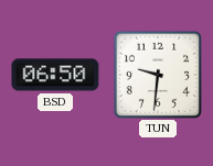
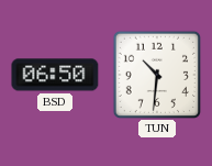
TUN: 9:31 -> 10:31
